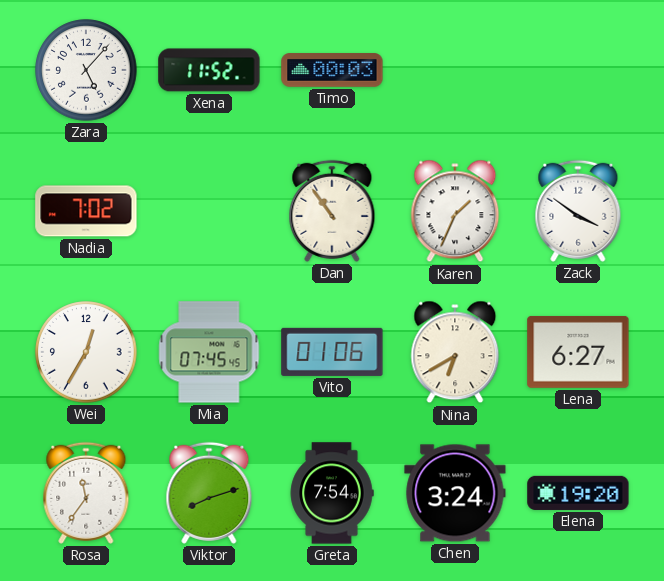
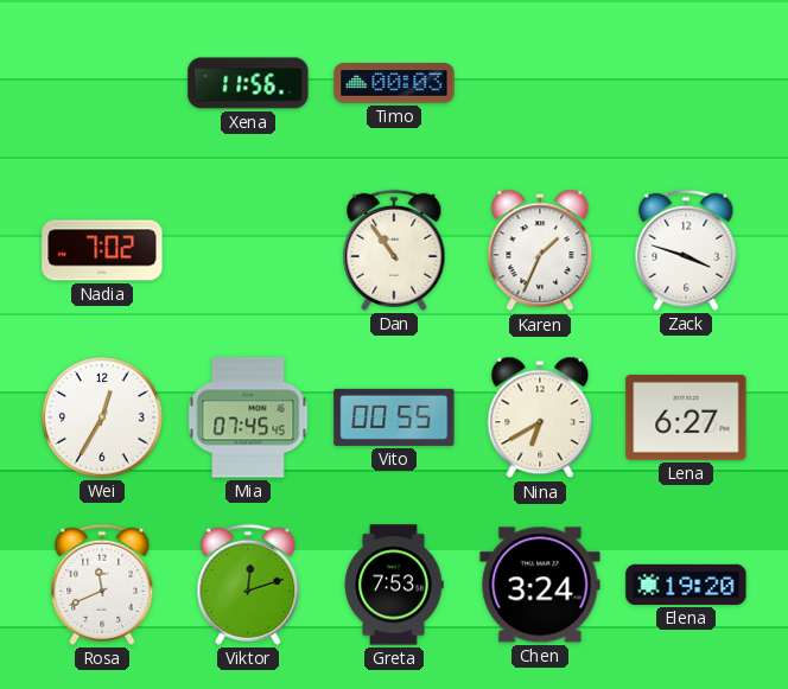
Zara: 5:07 -> none
Xena: 11:52 -> 11:56
Zack: 3:51 -> 3:48
Vito: 01:06 -> 00:55
Rosa: 11:36 -> 11:41
Viktor: 8:12 -> 12:12
Greta: 7:54 -> 7:53
